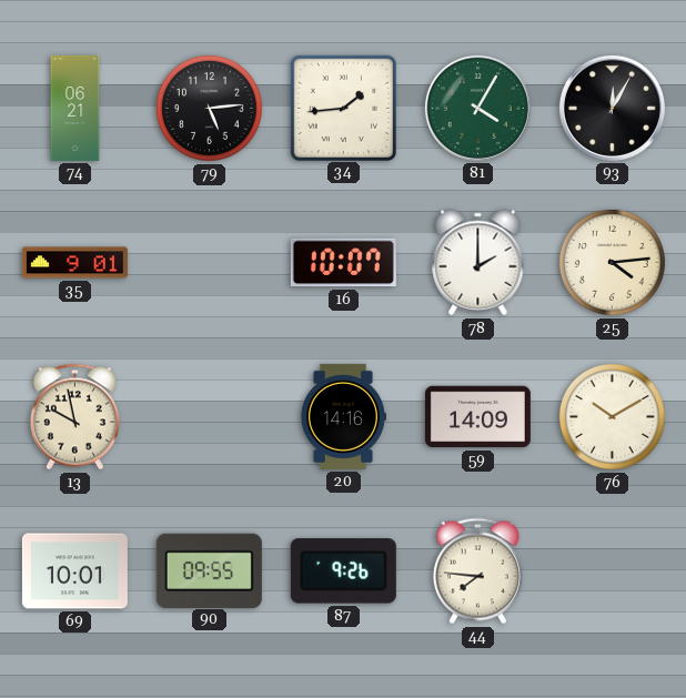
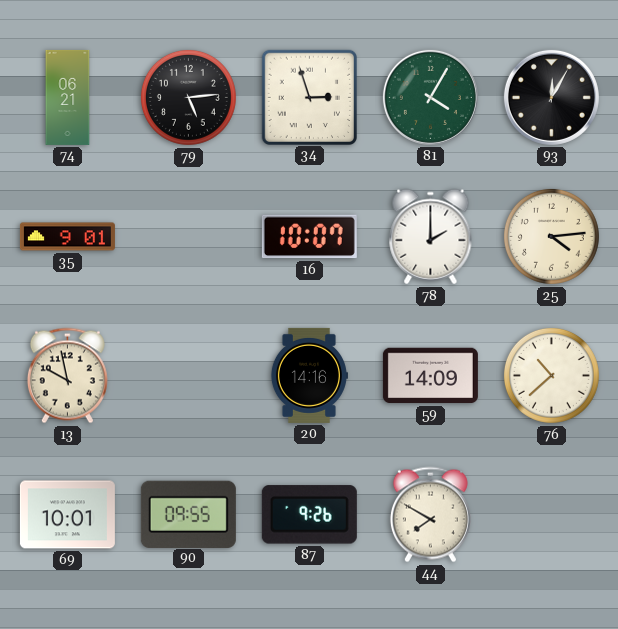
34: 1:44 -> 2:57
76: 10:10 -> 10:38
44: 7:46 -> 7:50
